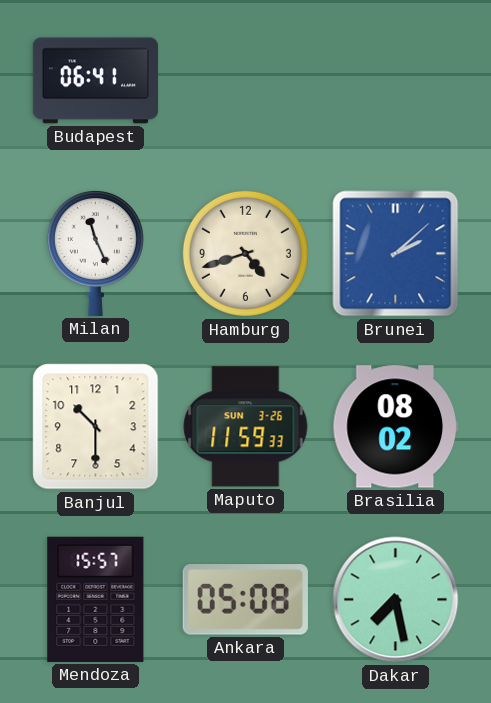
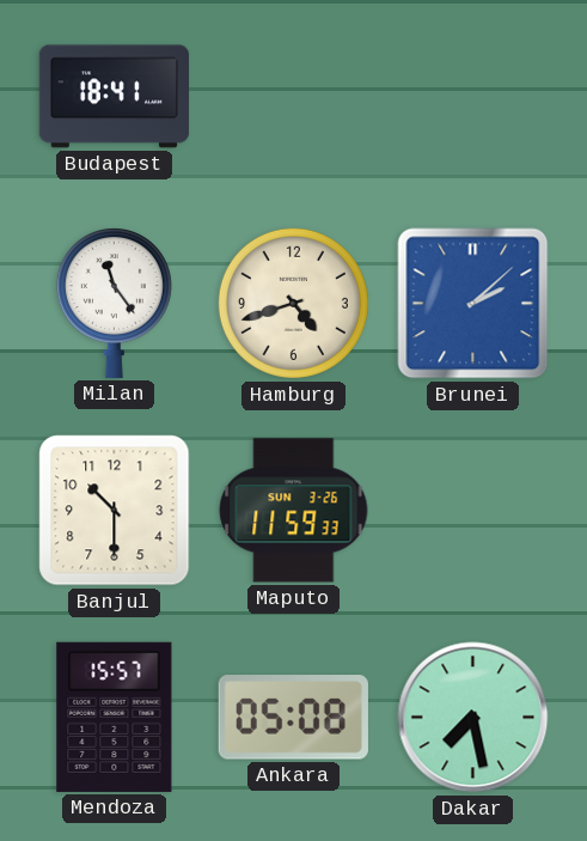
Budapest: 06:41 -> 18:41
Milan: 11:26 -> 11:24
Brasilia: 08:02 -> none
